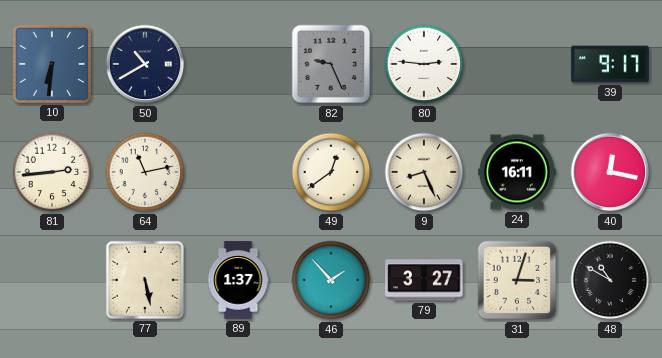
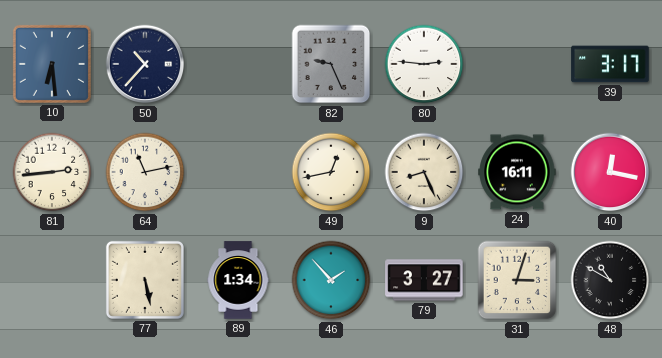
10: 6:31 -> 6:29
50: 10:40 -> 10:37
39: 9:17 -> 3:17
49: 12:39 -> 12:43
89: 1:37 -> 1:34
